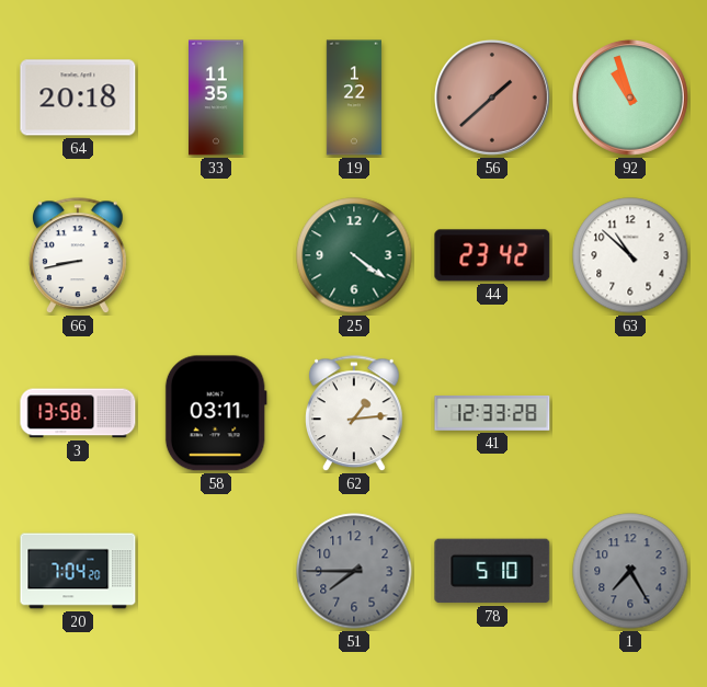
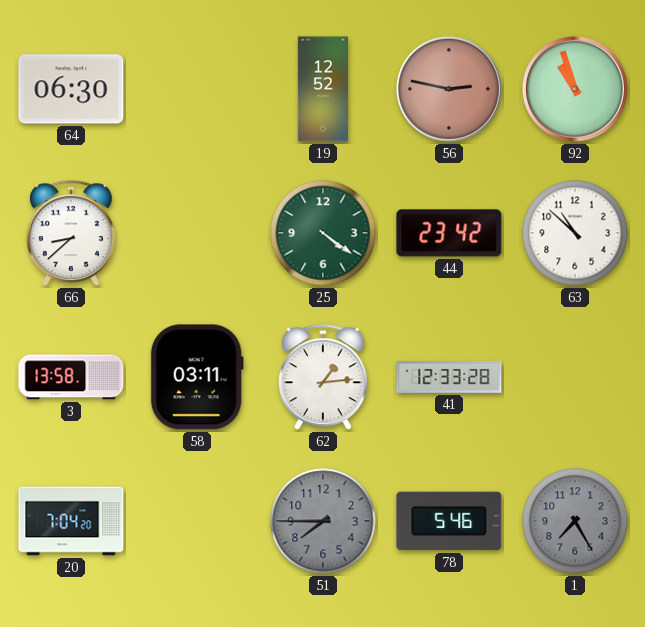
64: 20:18 -> 06:30
33: 11:35 -> none
19: 1:22 -> 12:52
56: 1:38 -> 2:47
66: 8:43 -> 8:38
78: 5:10 -> 5:46
